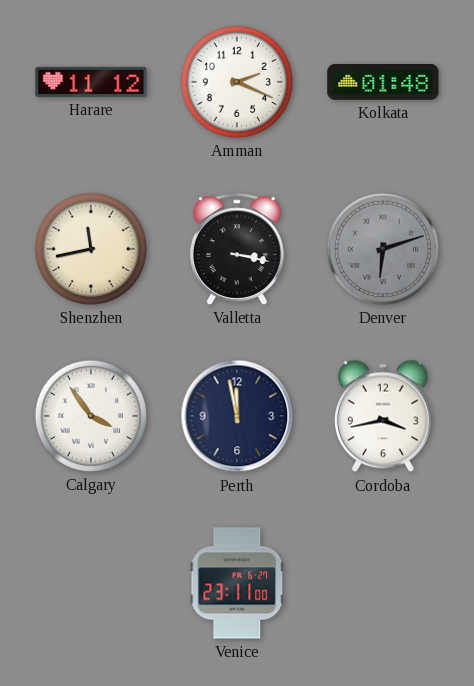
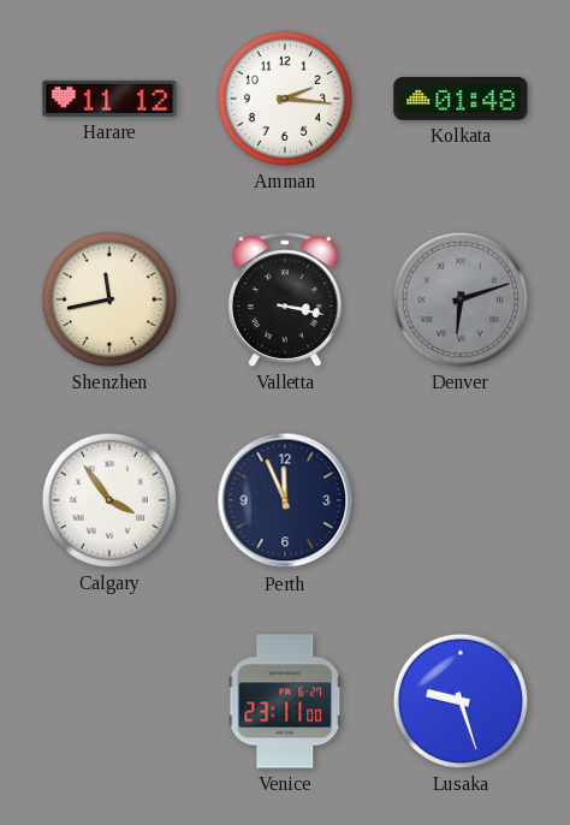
Amman: 2:19 -> 2:16
Perth: 11:58 -> 11:56
Cordoba: 3:43 -> none
Lusaka: none -> 9:27
